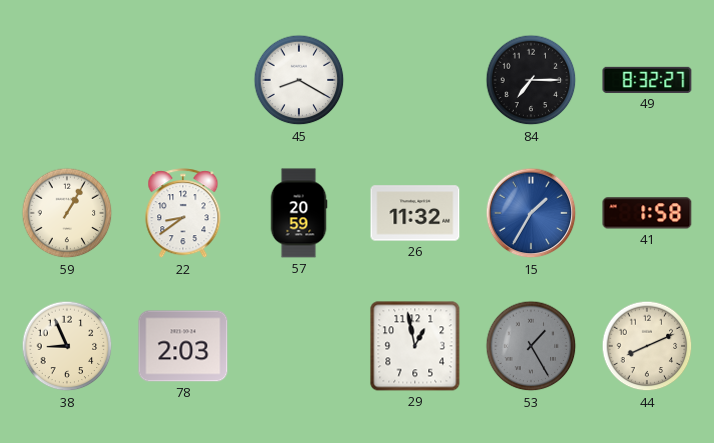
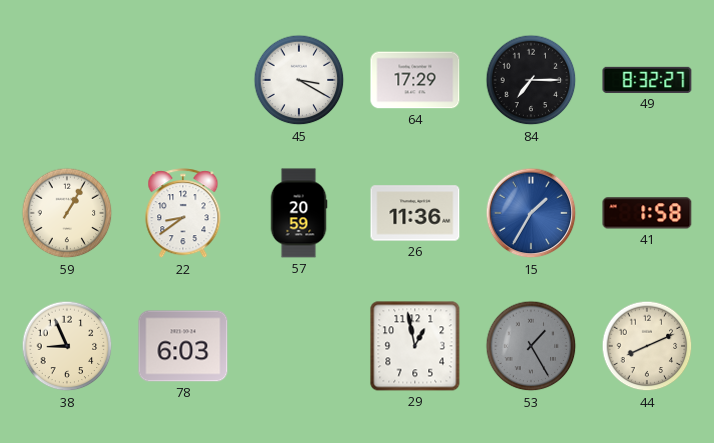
45: 8:20 -> 3:20
64: none -> 17:29
26: 11:32 -> 11:36
78: 2:03 -> 6:03
